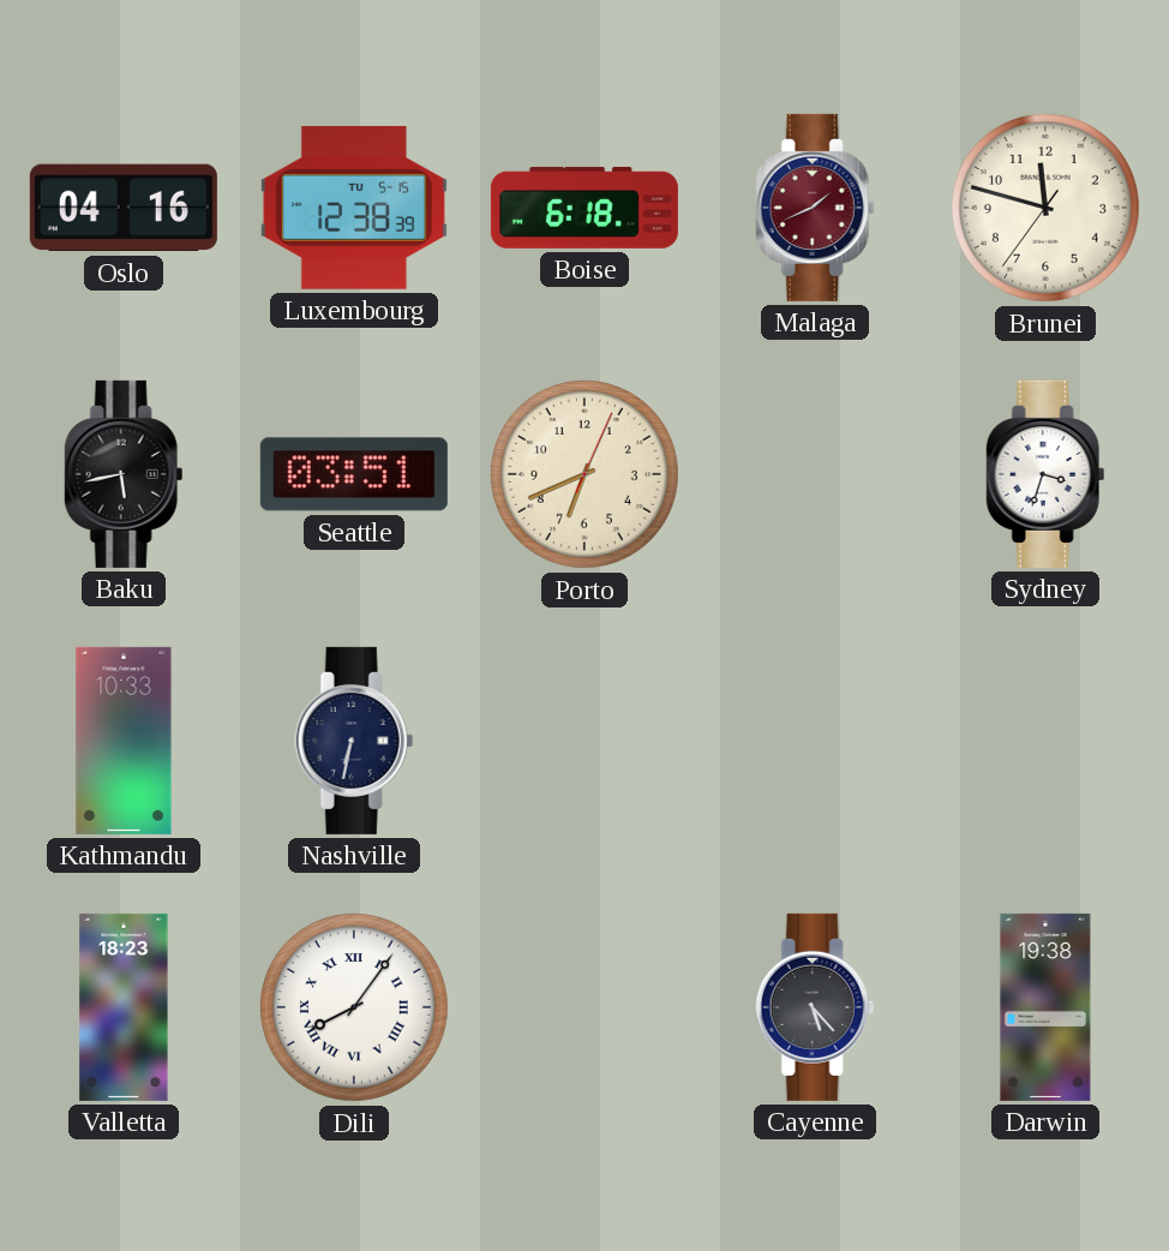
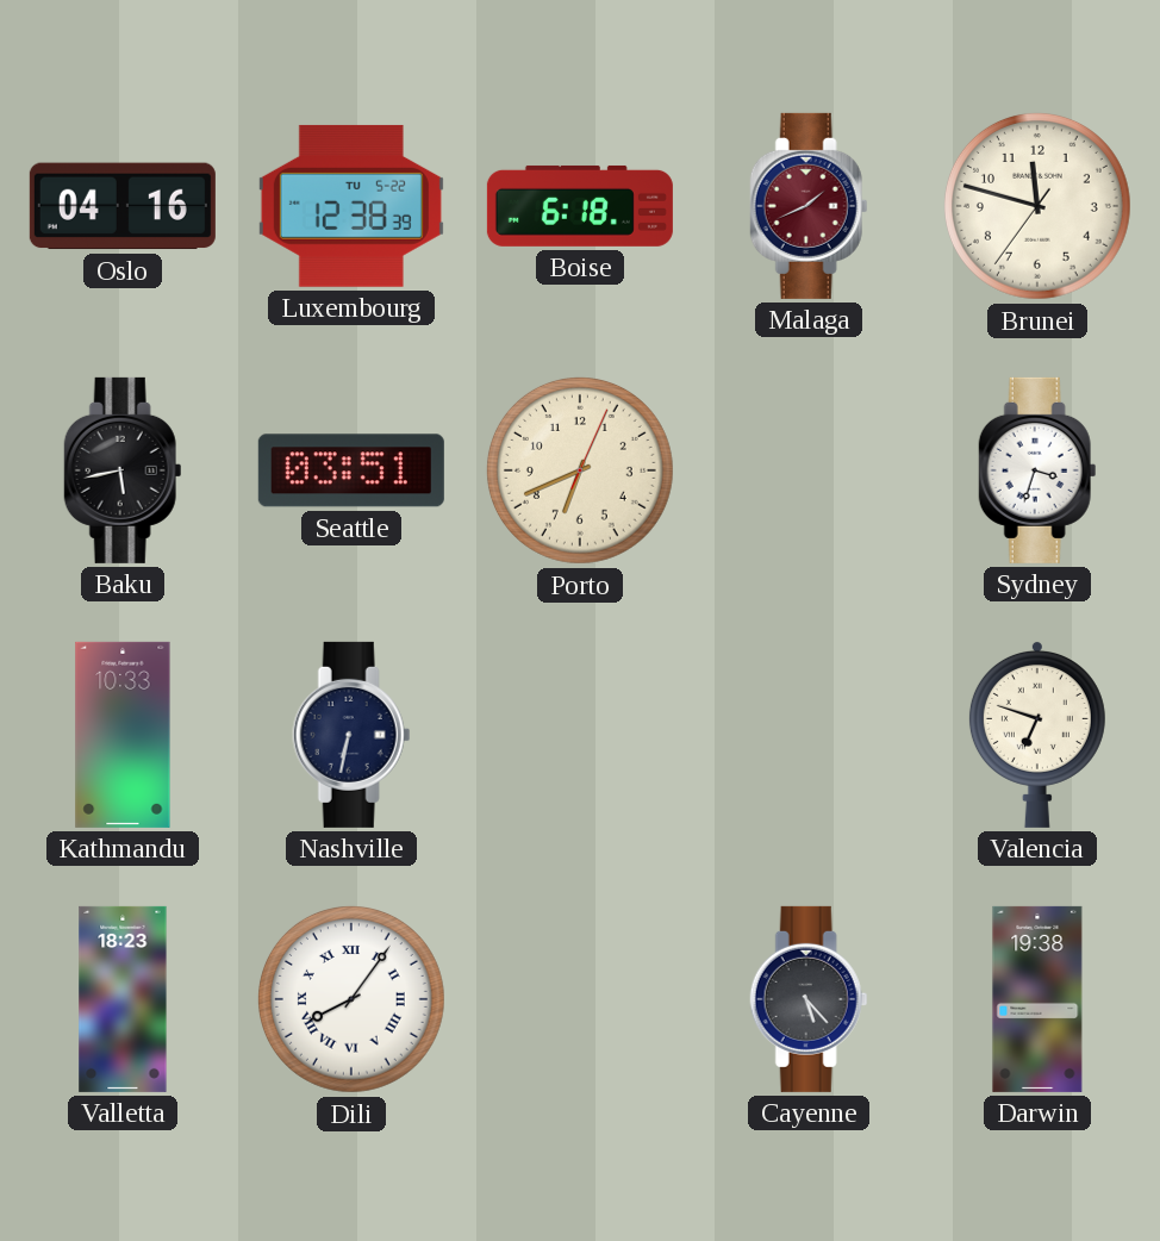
Luxembourg date: TU 5-15 -> TU 5-22
Valencia: none -> 6:48
